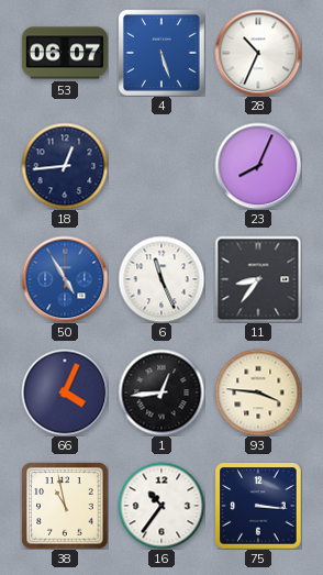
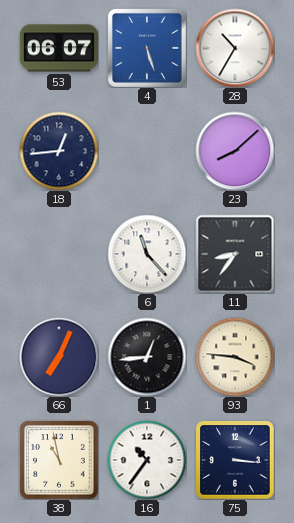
28: 10:34 -> 10:35
23: 8:04 -> 8:08
50: 4:55 -> none
6: 11:26 -> 11:23
66: 4:04 -> 7:04
